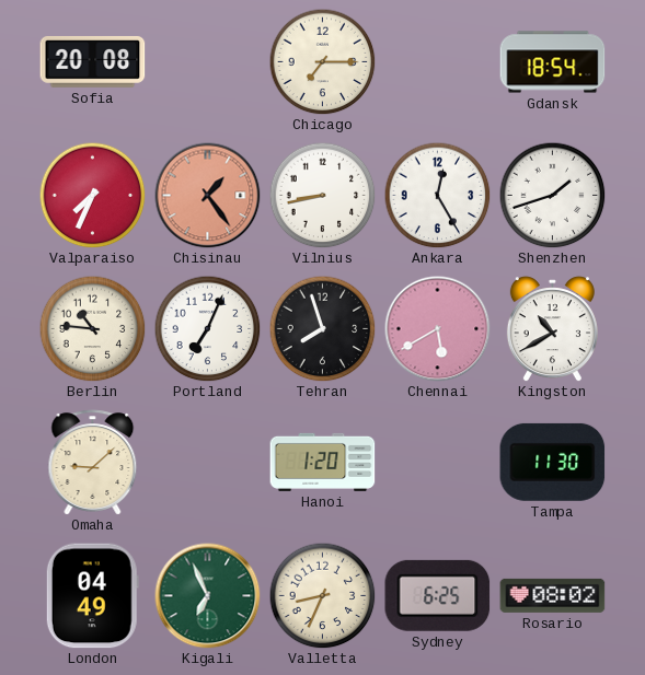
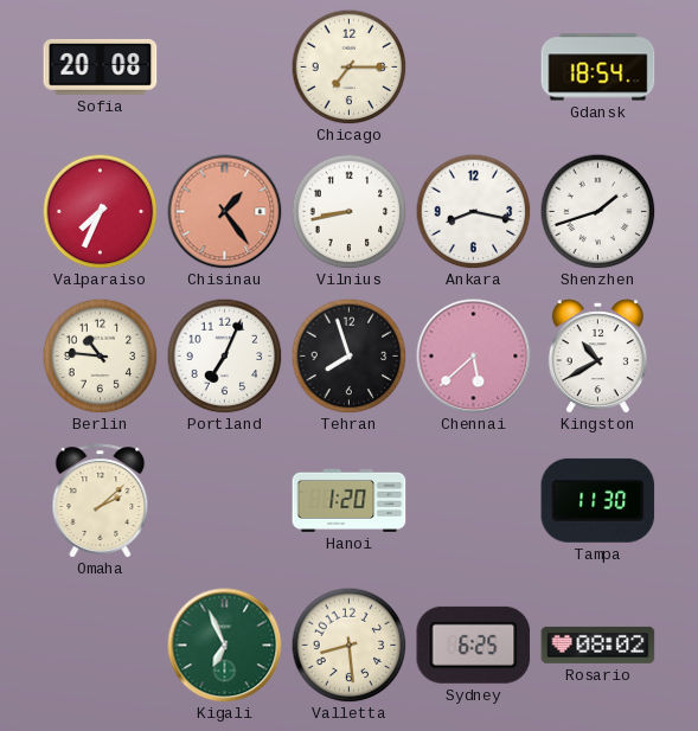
Ankara: 12:25 -> 8:17
Chennai: 5:40 -> 5:38
Omaha: 9:08 -> 2:08
London: 04:49 -> none
Valletta: 8:34 -> 8:29
